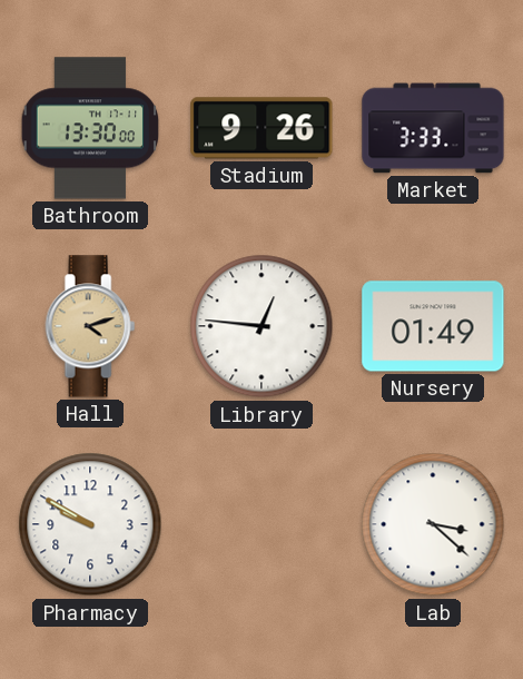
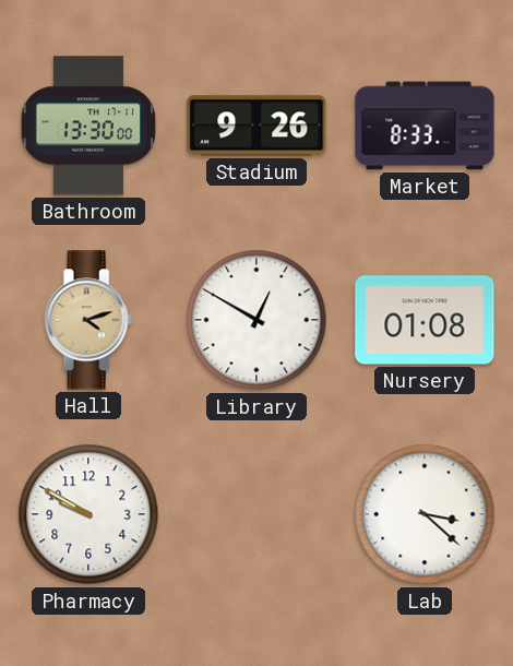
Market: 3:33 -> 8:33
Library: 12:46 -> 12:50
Nursery: 01:49 -> 01:08
